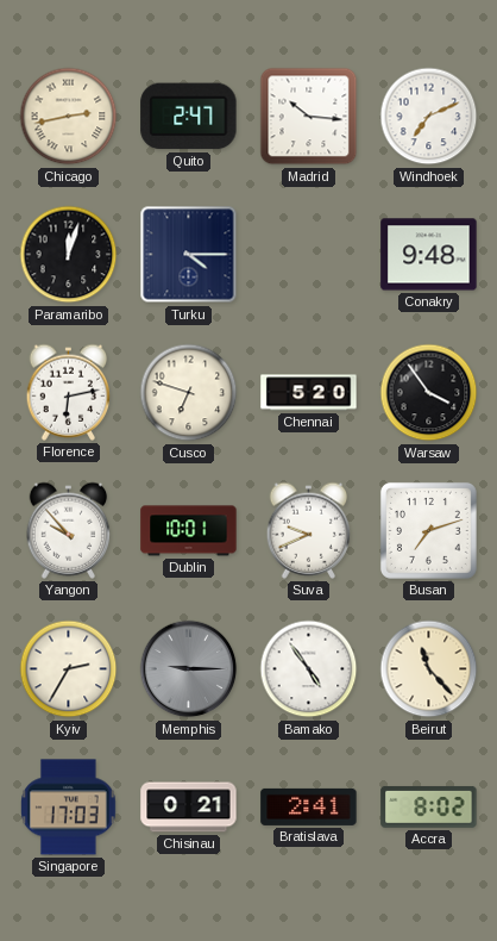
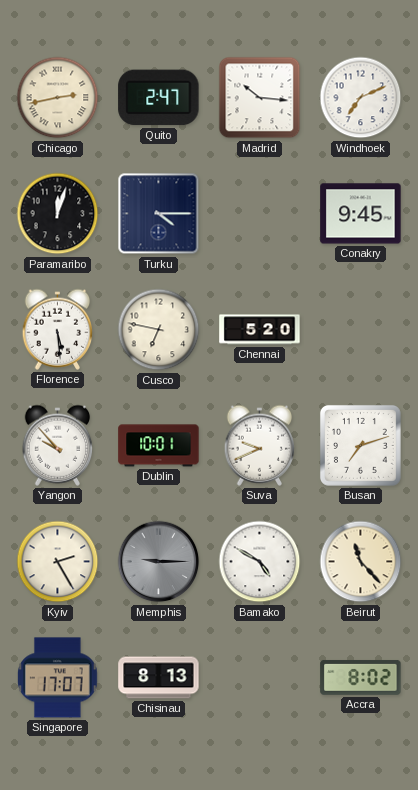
Conakry: 9:48 -> 9:45
Florence: 6:13 -> 5:29
Cusco: 6:48 -> 6:47
Warsaw: 3:54 -> none
Kyiv: 2:35 -> 2:25
Bamako: 4:54 -> 4:50
Singapore: 17:03 -> 17:07
Chisinau: 0:21 -> 8:13
Bratislava: 2:41 -> none
